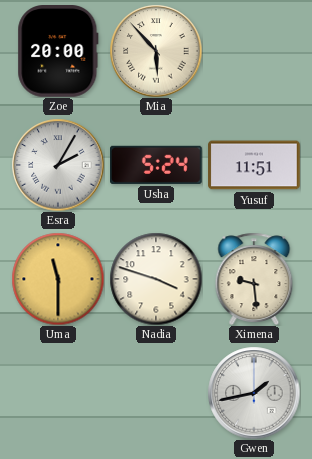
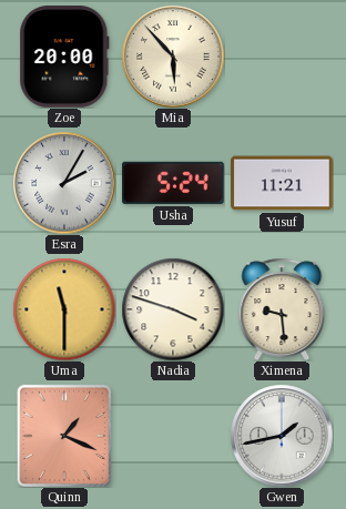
Yusuf: 11:51 -> 11:21
Quinn: none -> 1:19
